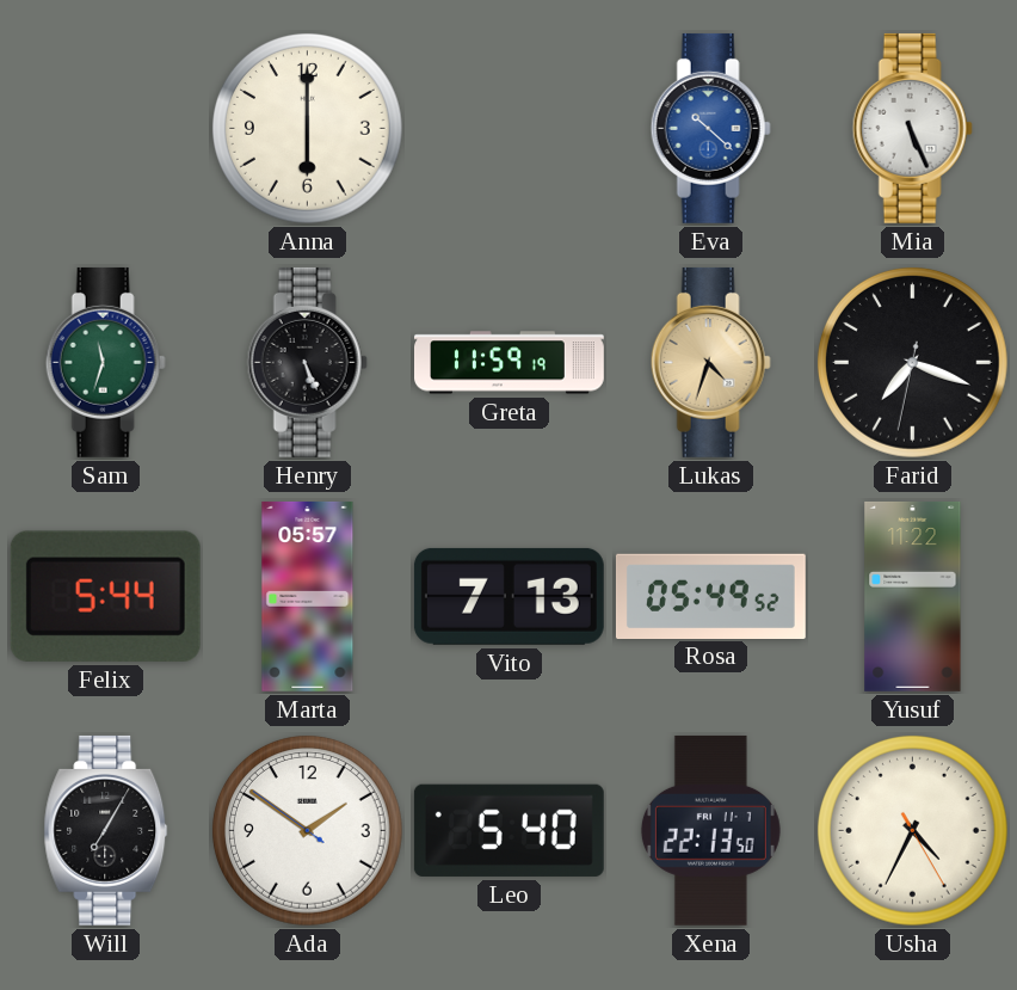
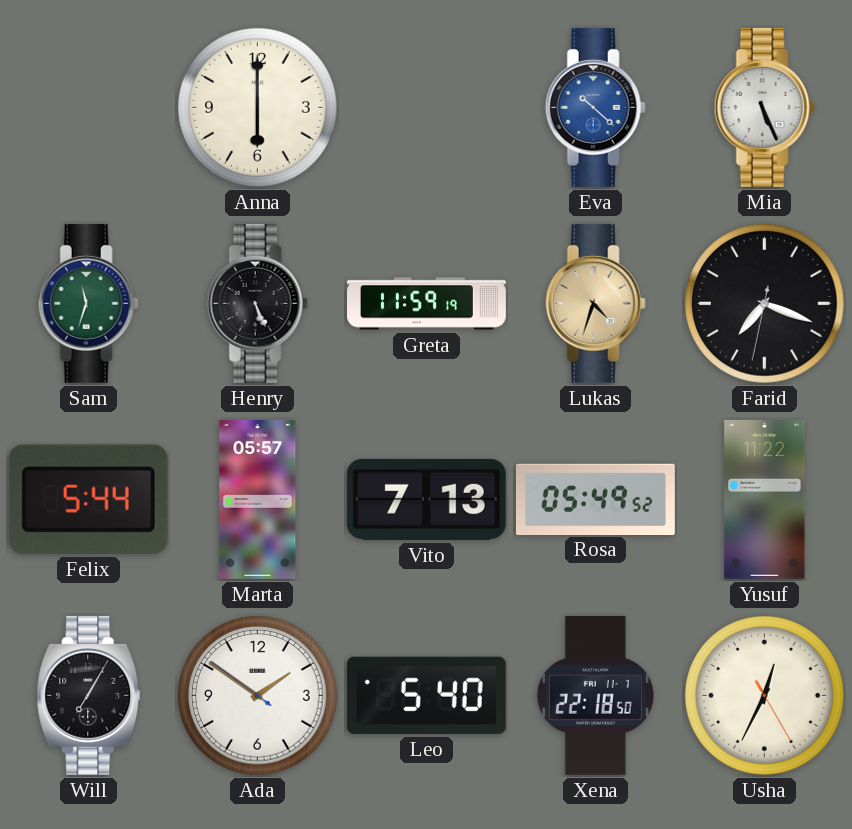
Xena: 22:13 -> 22:18
Usha: 4:34 -> 12:34
